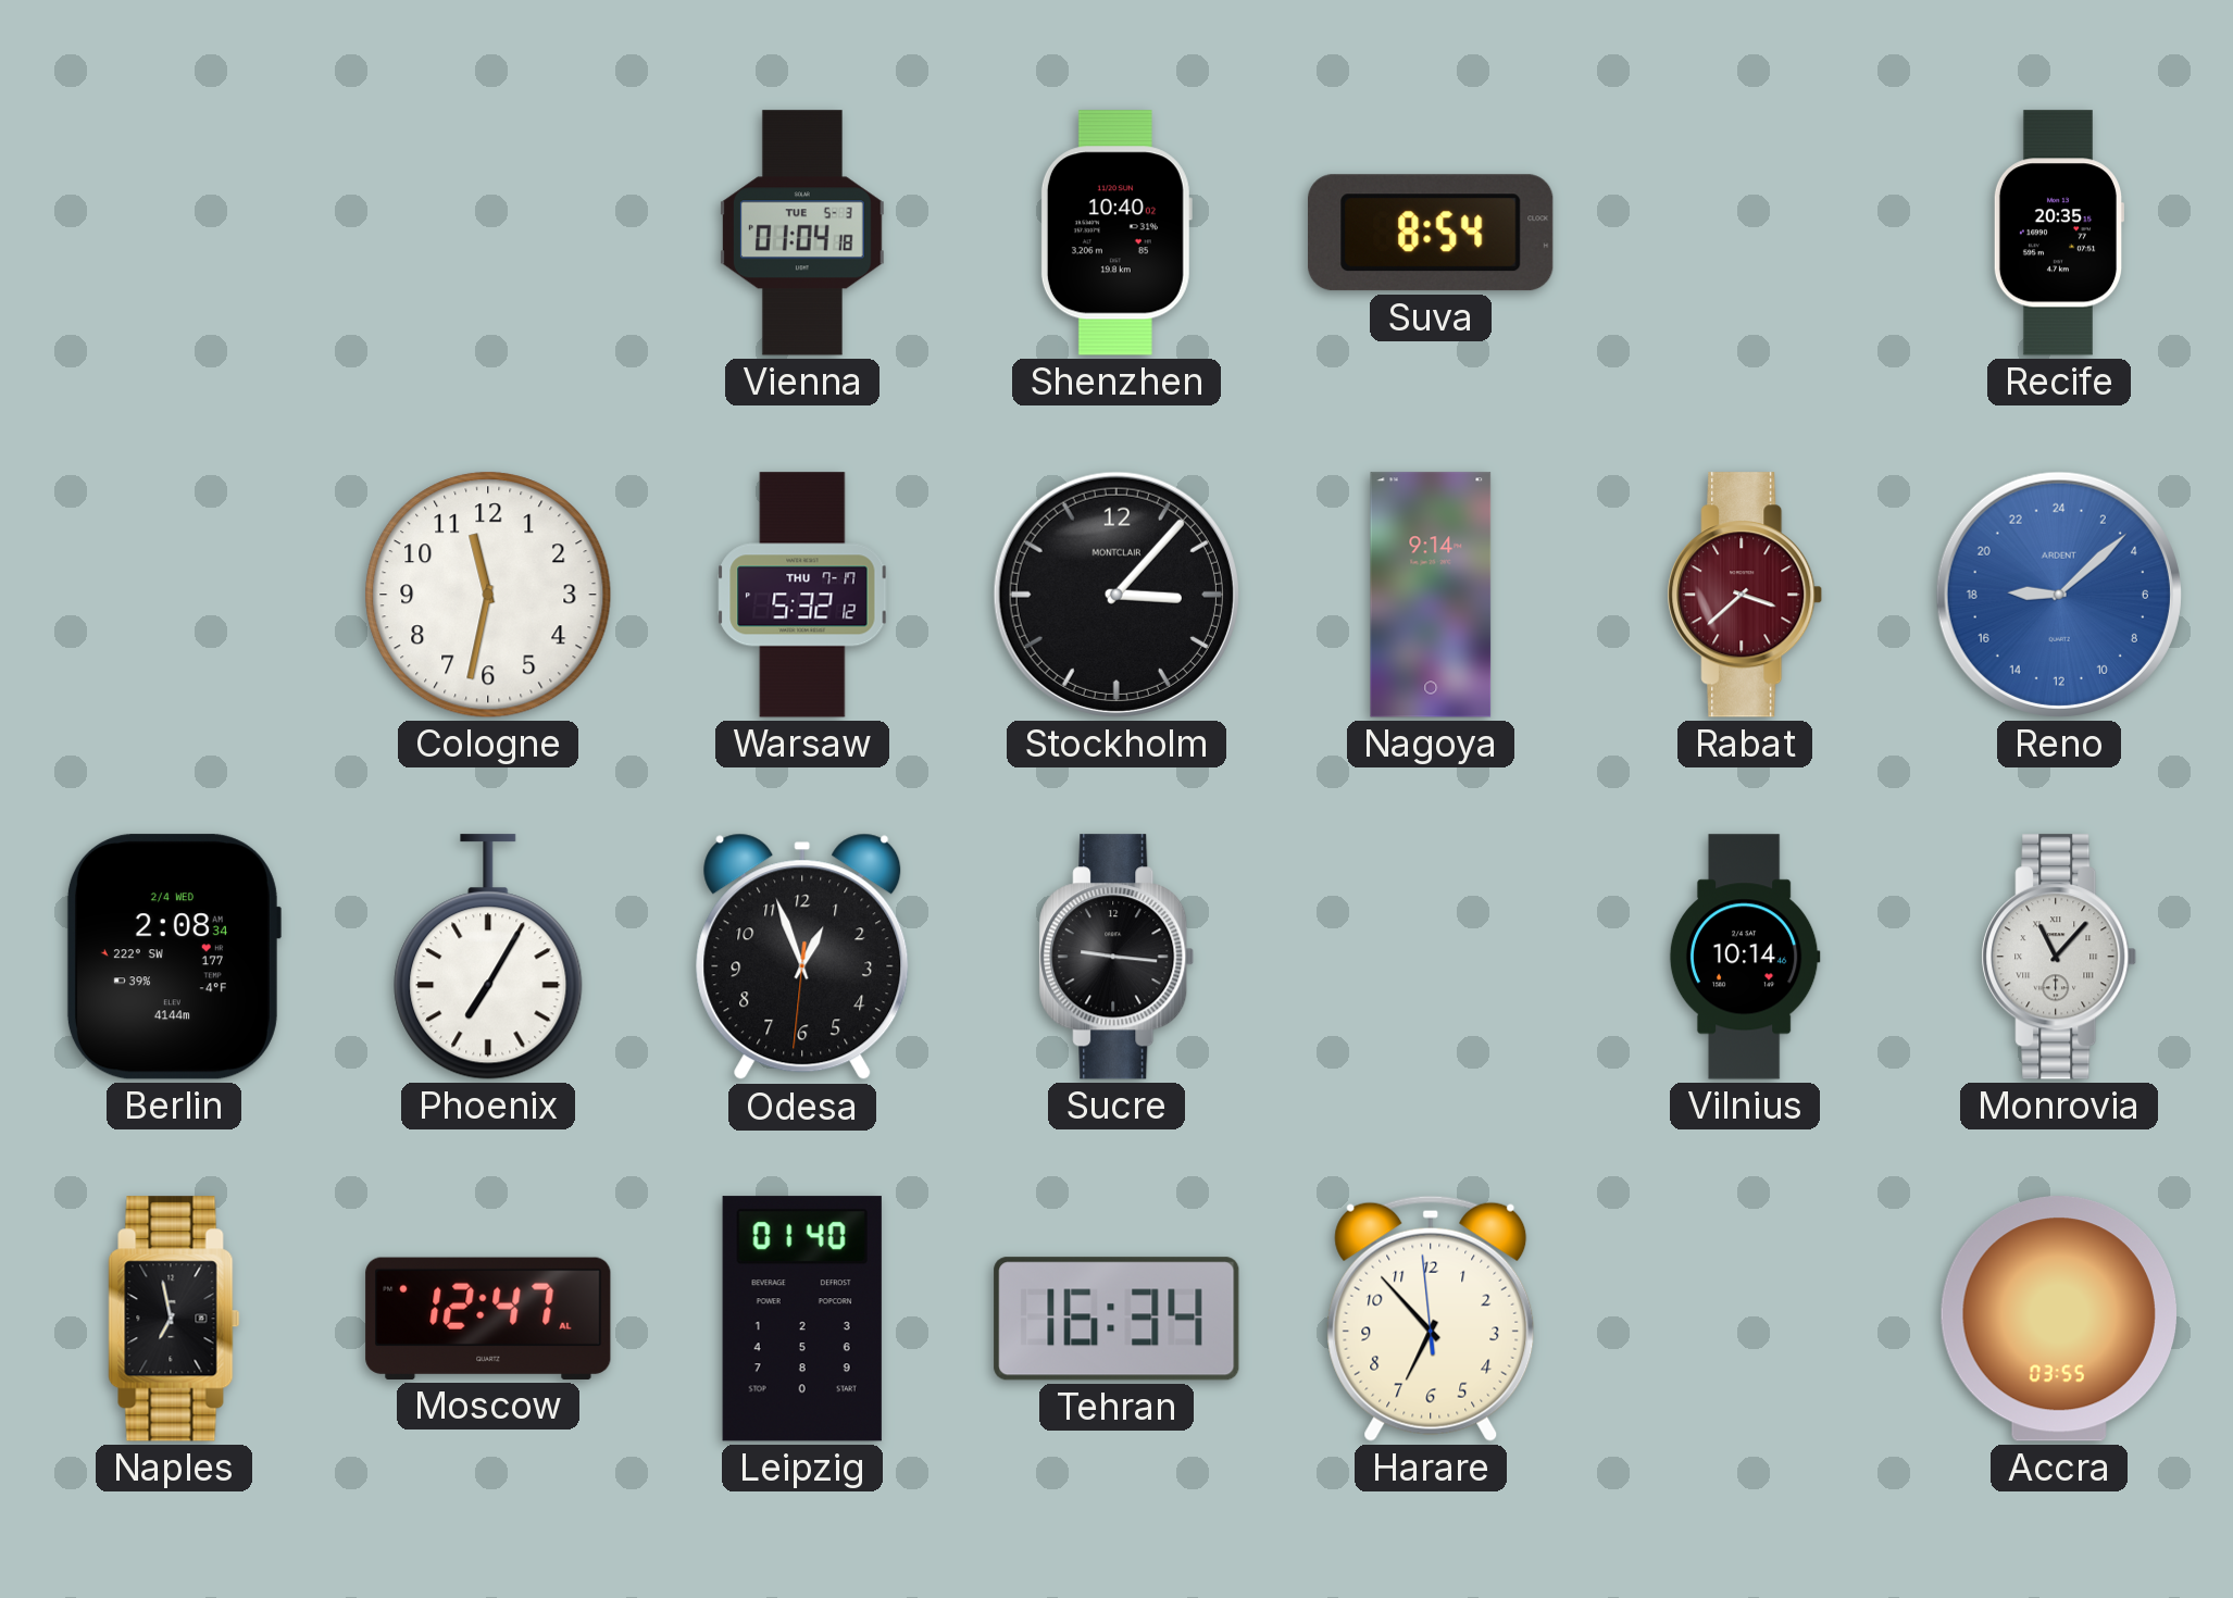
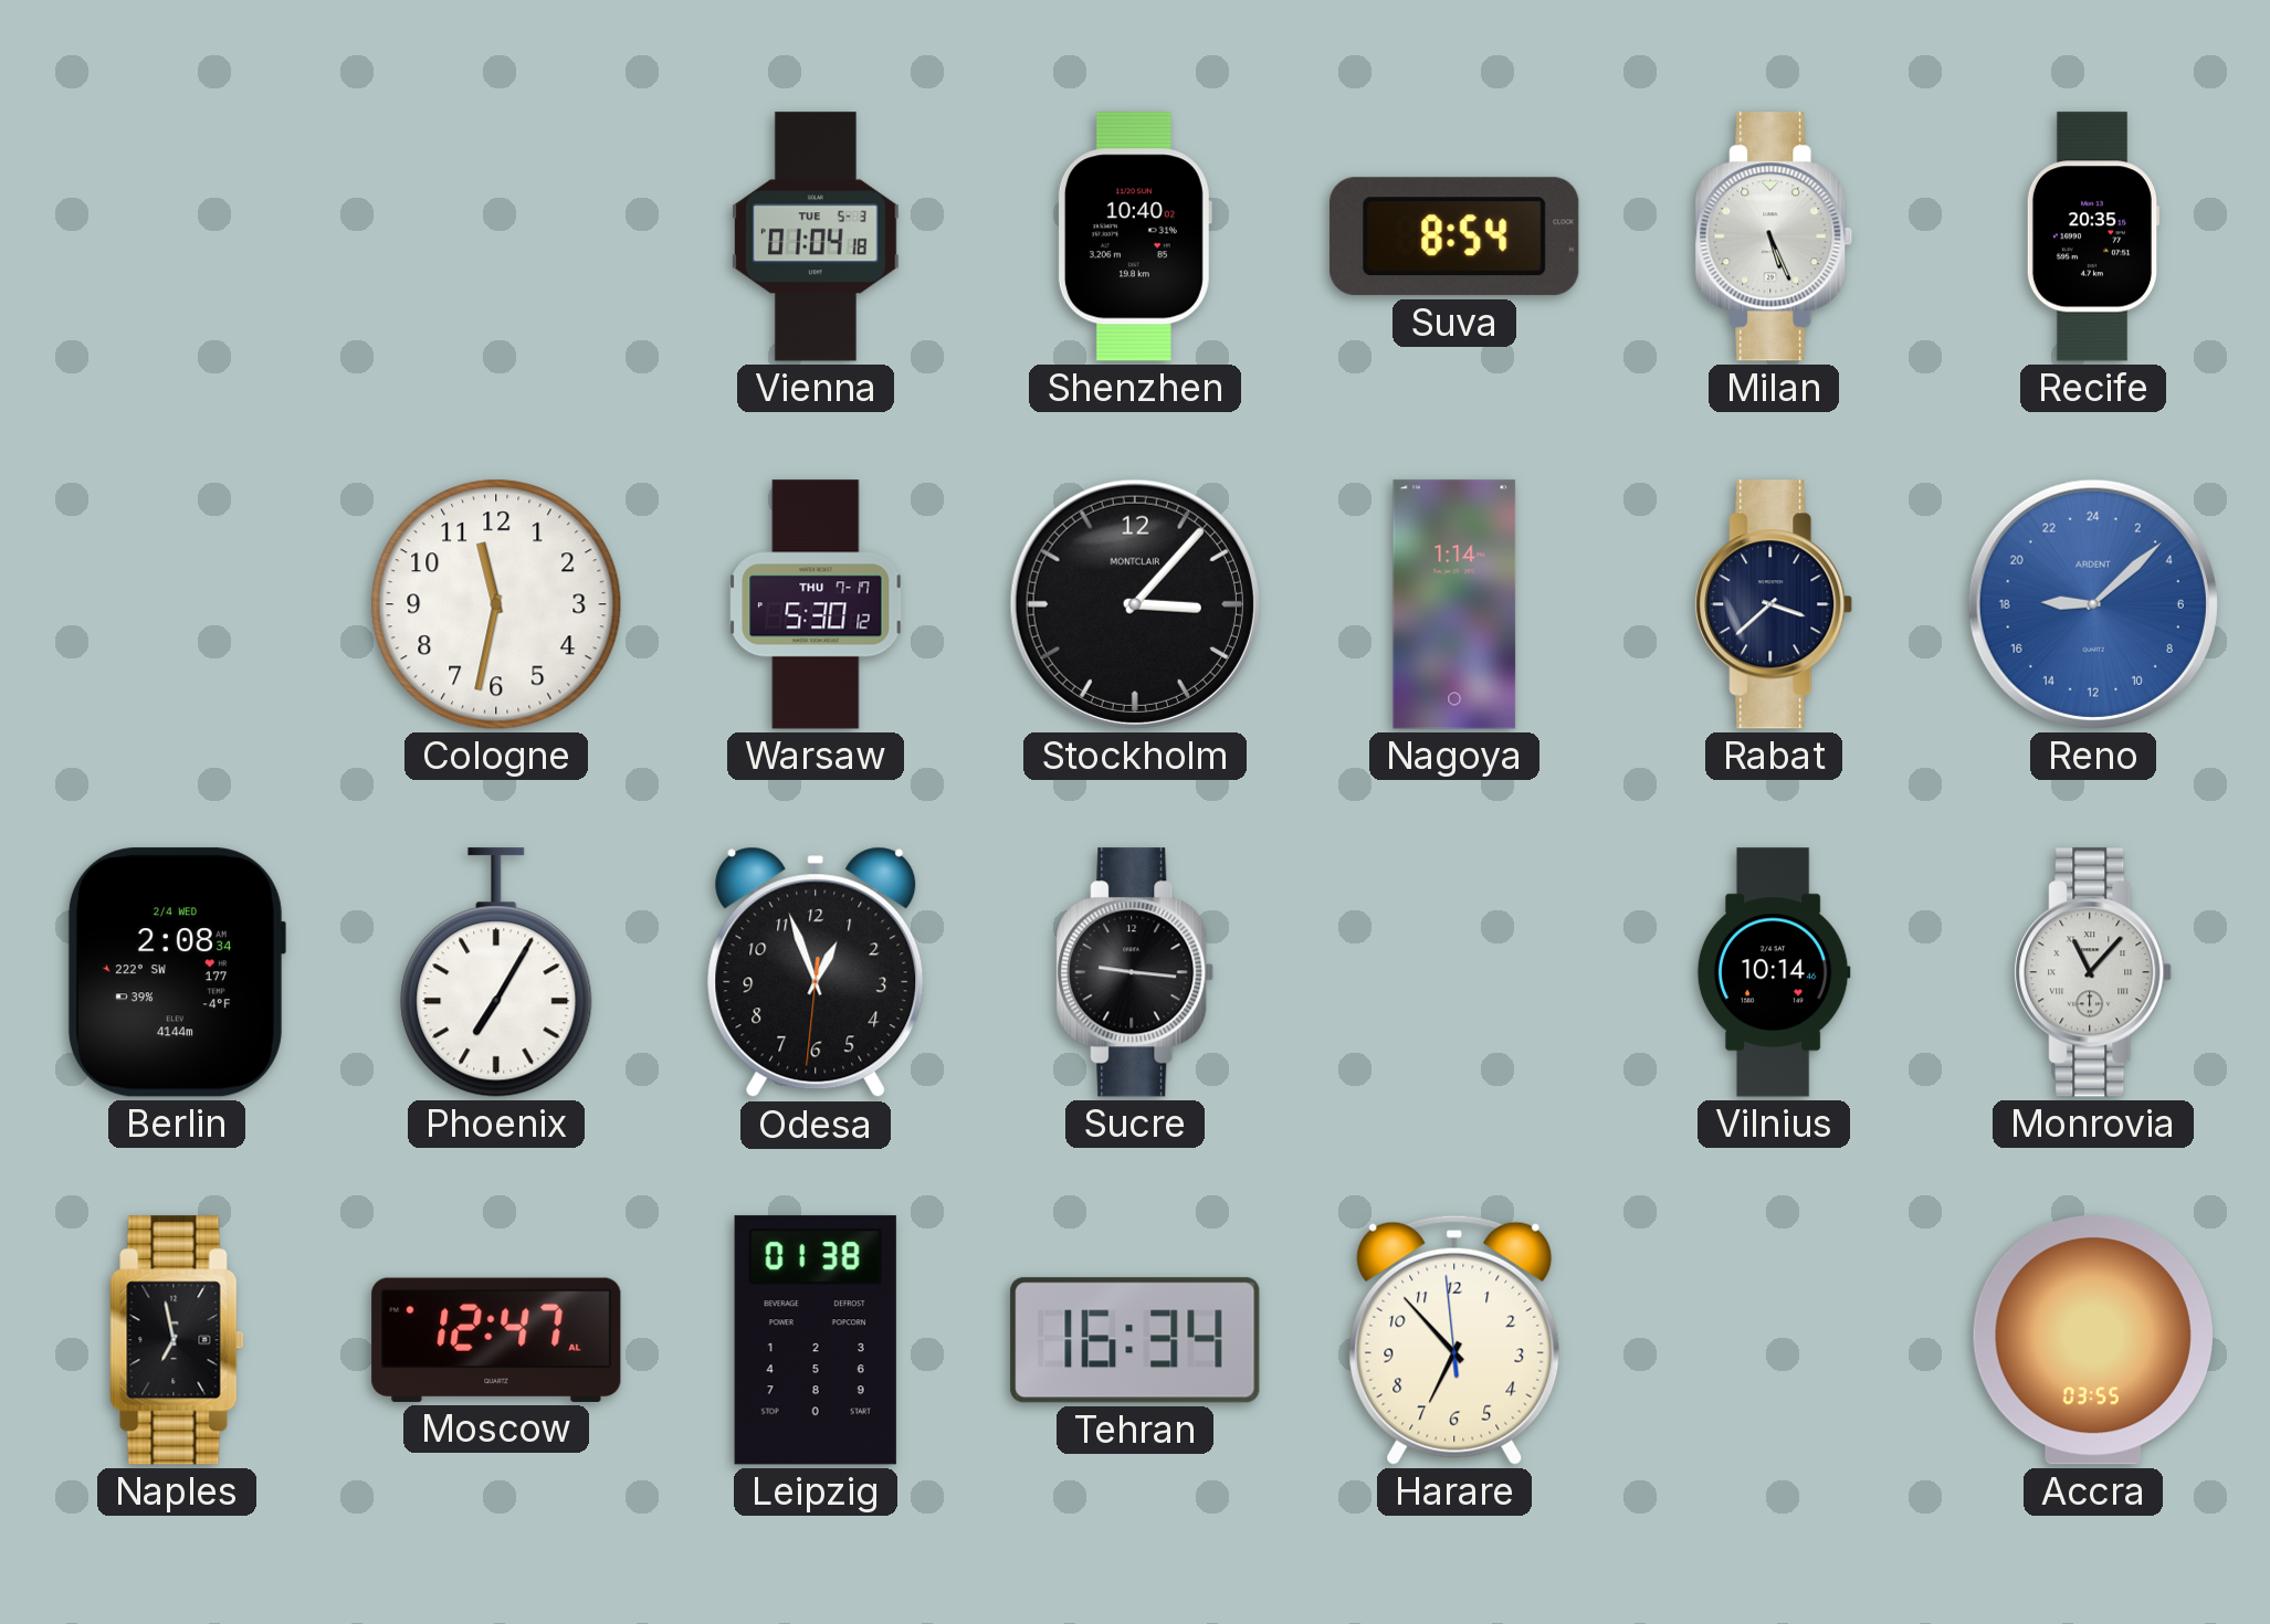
Milan: none -> 5:26
Warsaw: 5:32 -> 5:30
Nagoya: 9:14 -> 1:14
Rabat dial: burgundy -> navy
Leipzig: 01:40 -> 01:38
